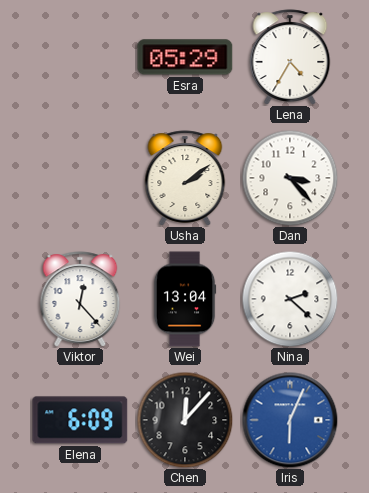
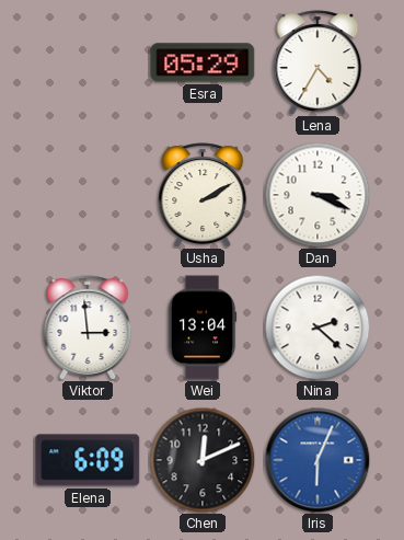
Usha: 2:09 -> 2:10
Dan: 3:23 -> 3:19
Viktor: 12:23 -> 2:59
Chen: 12:07 -> 12:11
